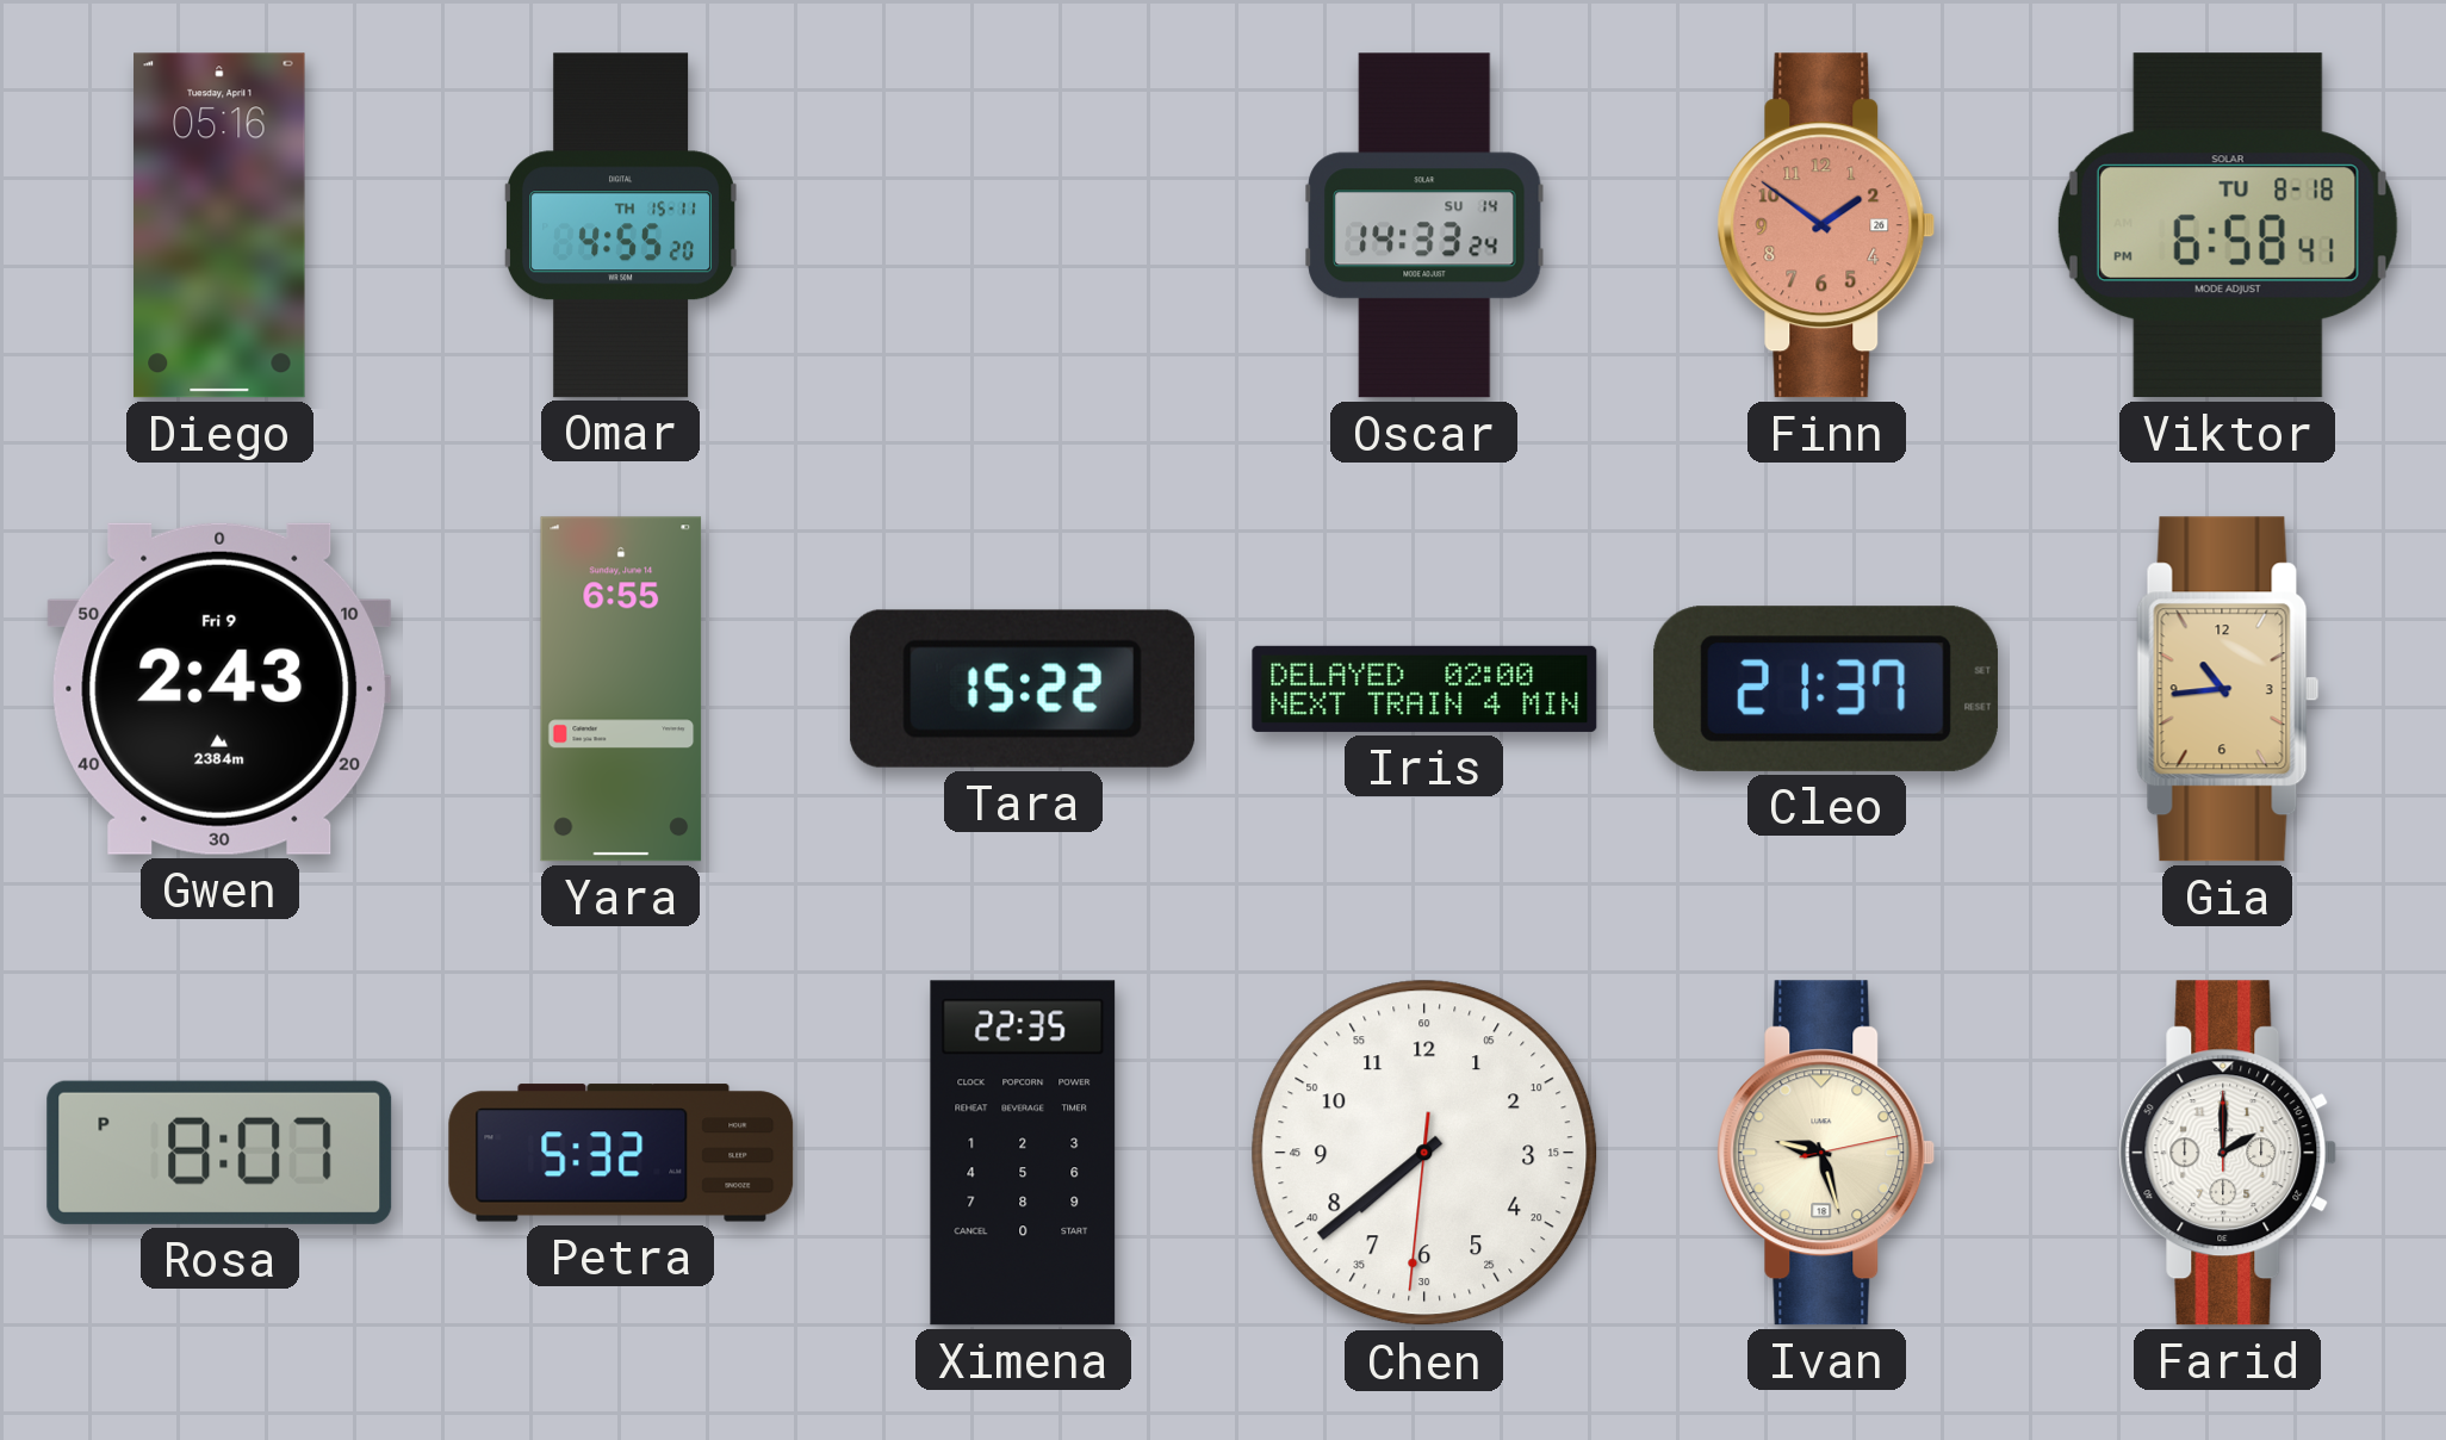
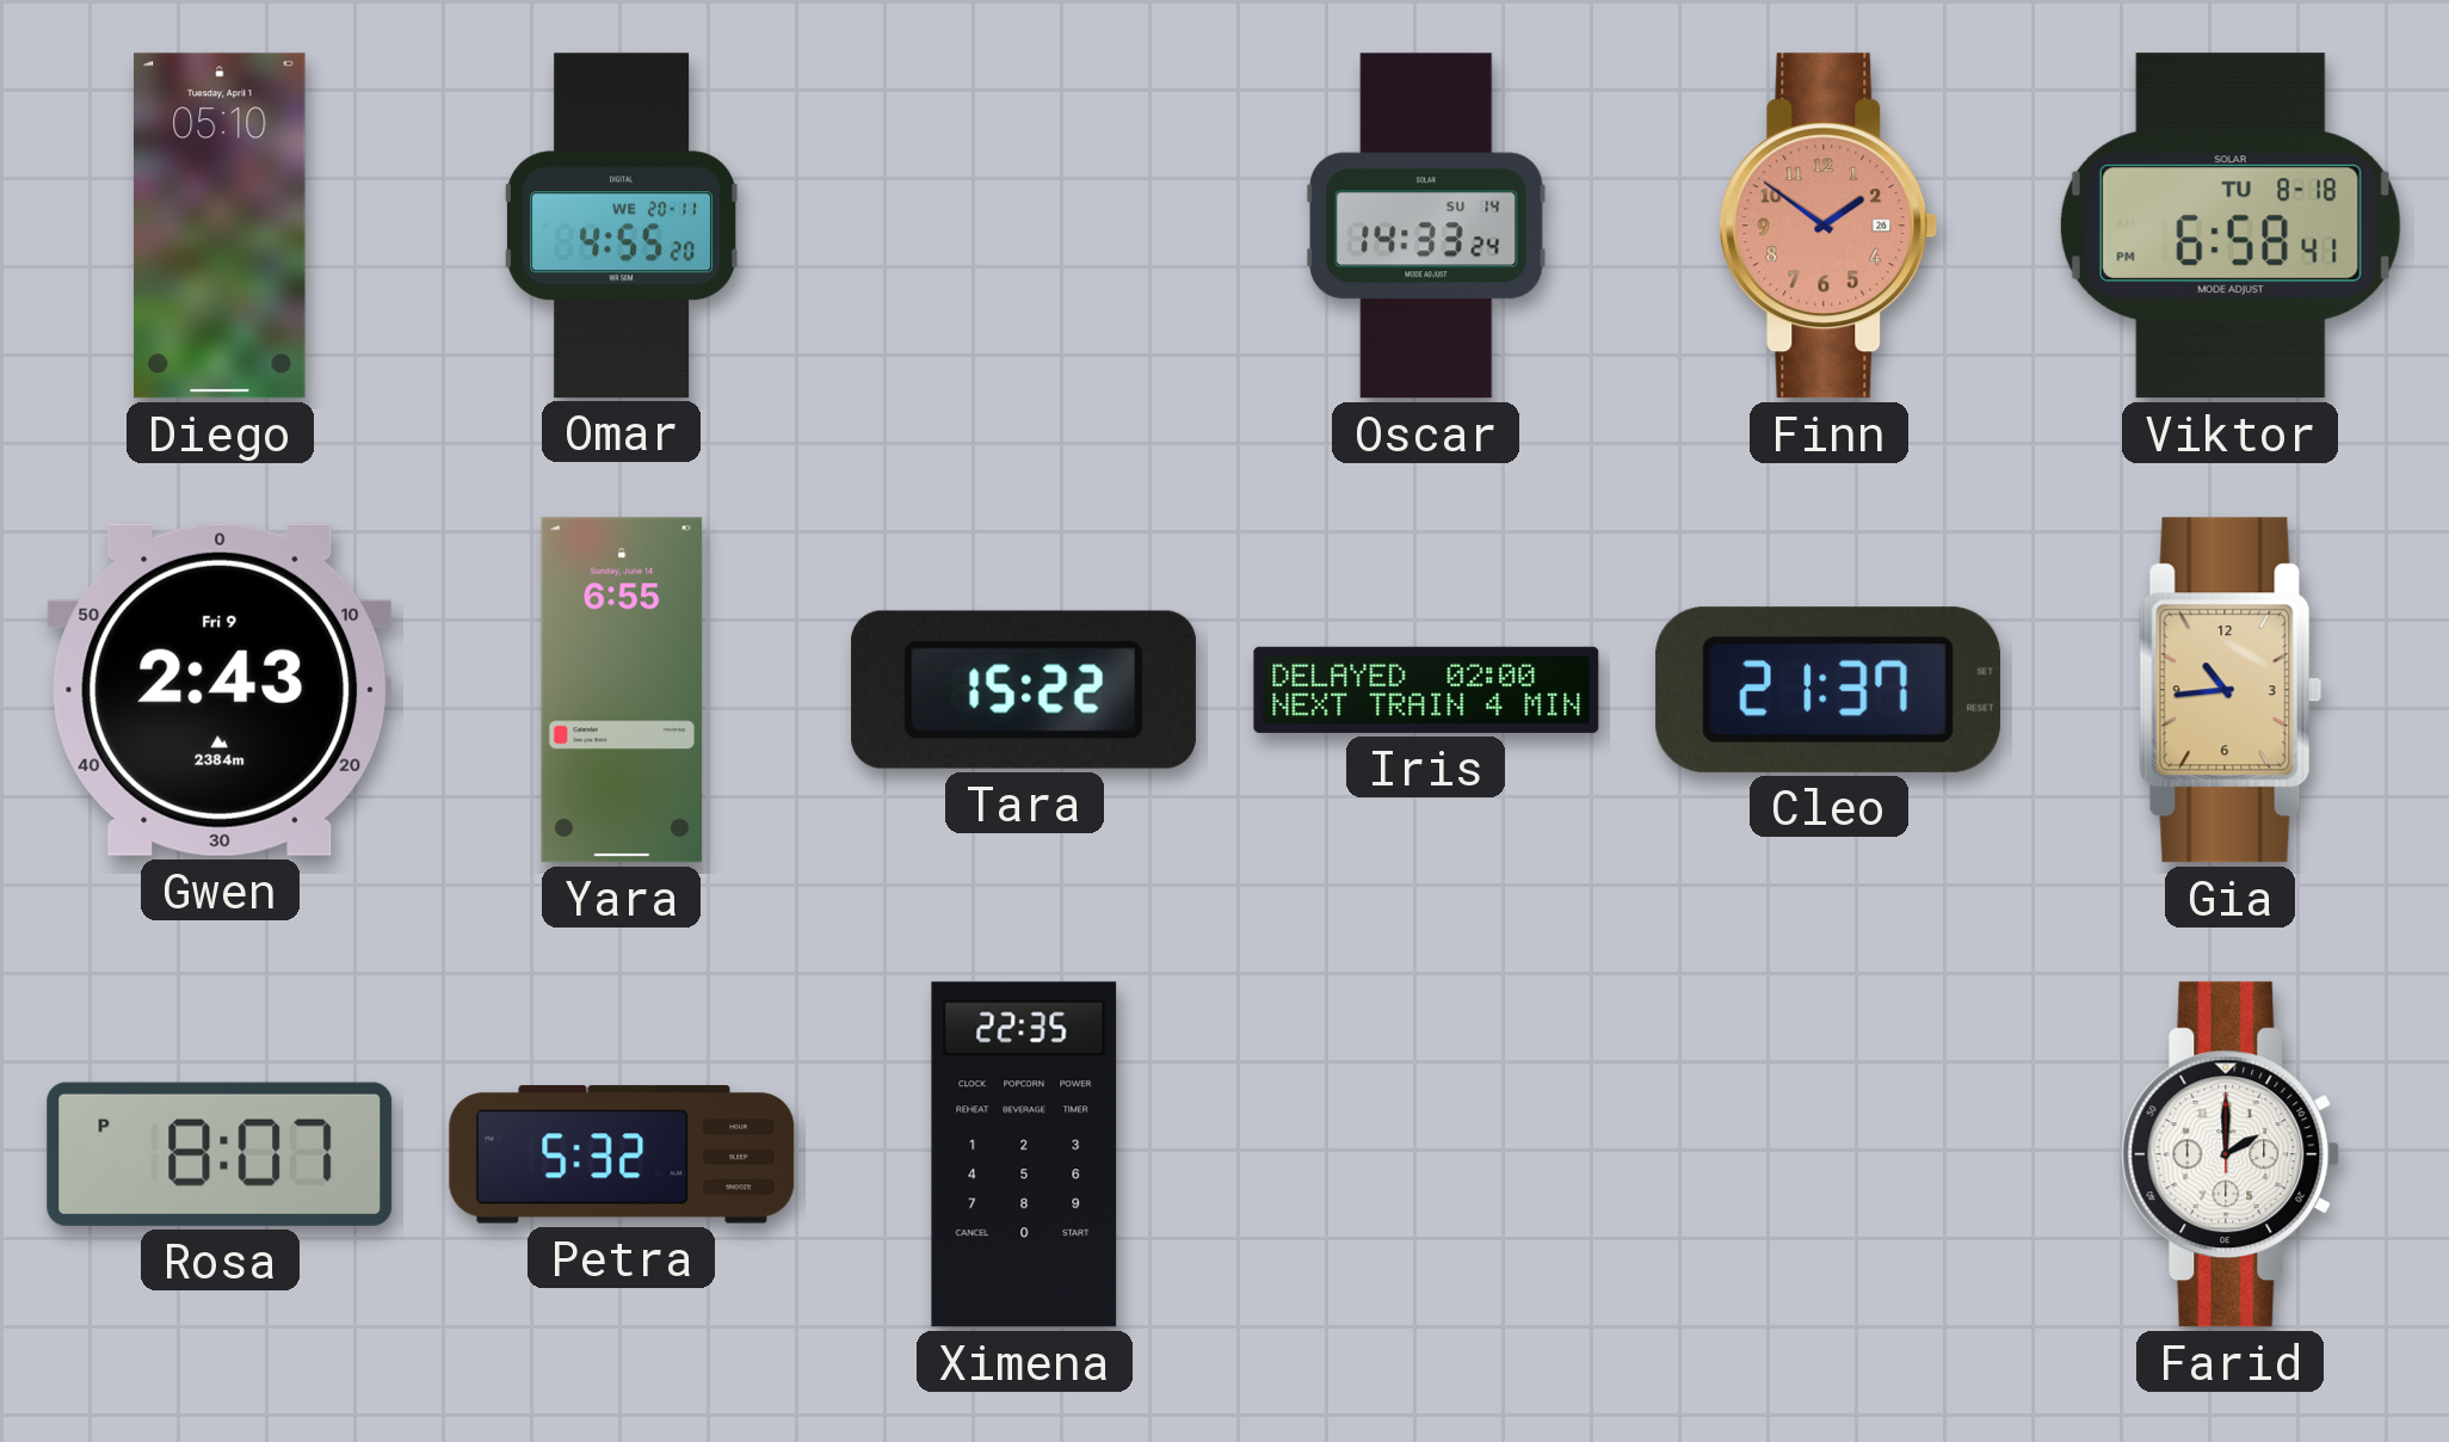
Diego: 05:16 -> 05:10
Omar date: TH 15-11 -> WE 20-11
Chen: 7:38 -> none
Ivan: 9:27 -> none
